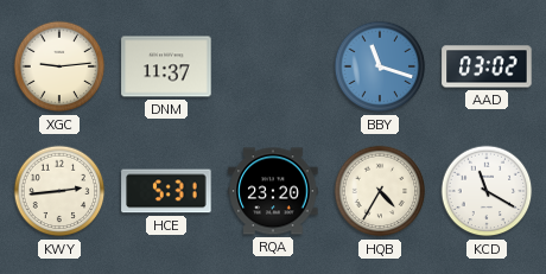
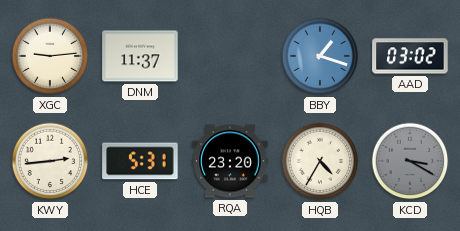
BBY: 11:18 -> 1:18
KCD: 11:20 -> 3:20
KCD dial: white -> grey
